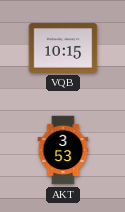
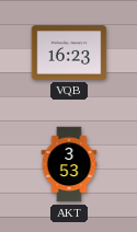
VQB: 10:15 -> 16:23
